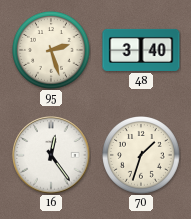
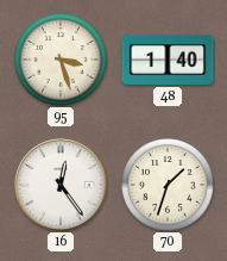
95: 2:27 -> 3:27
48: 3:40 -> 1:40
